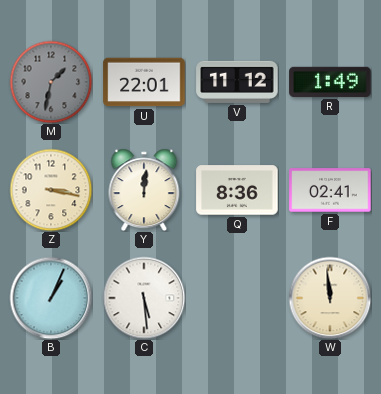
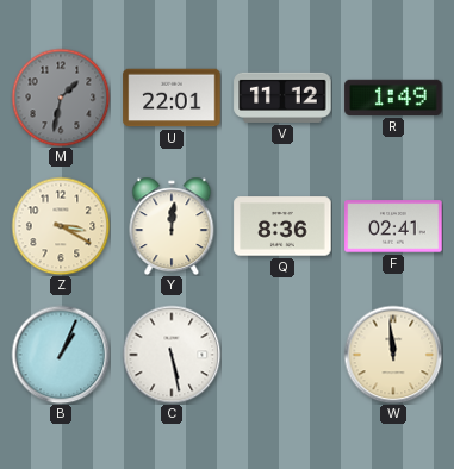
Z: 3:17 -> 3:20
C: 5:29 -> 5:28
